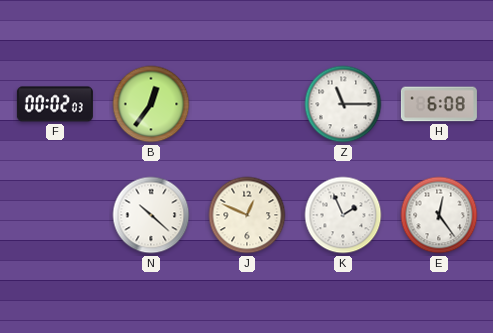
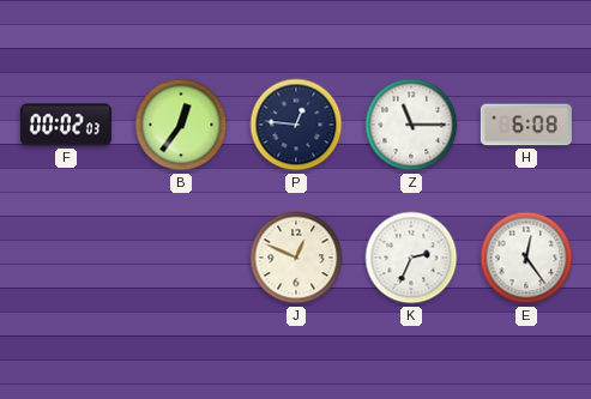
P: none -> 12:46
N: 10:22 -> none
K: 1:56 -> 2:34
